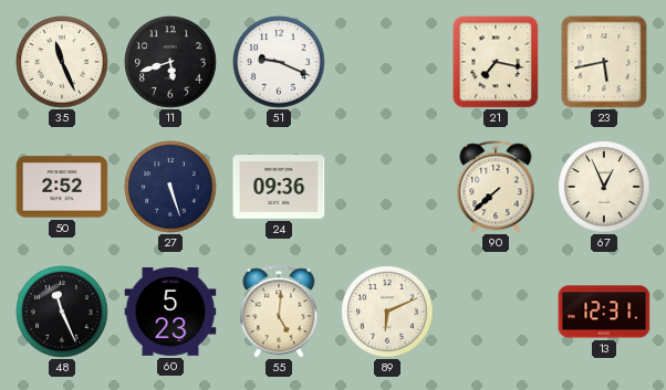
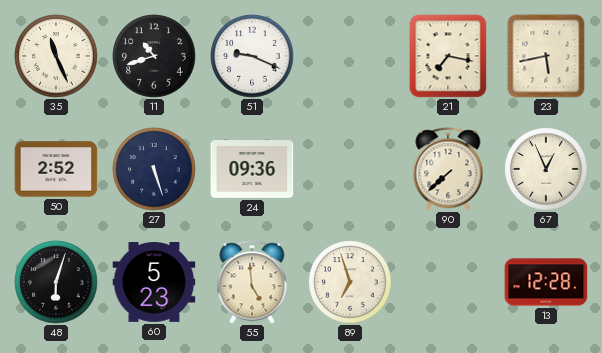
11: 5:42 -> 10:42
48: 11:26 -> 6:03
55: 5:01 -> 4:59
89: 6:11 -> 6:57
13: 12:31 -> 12:28
